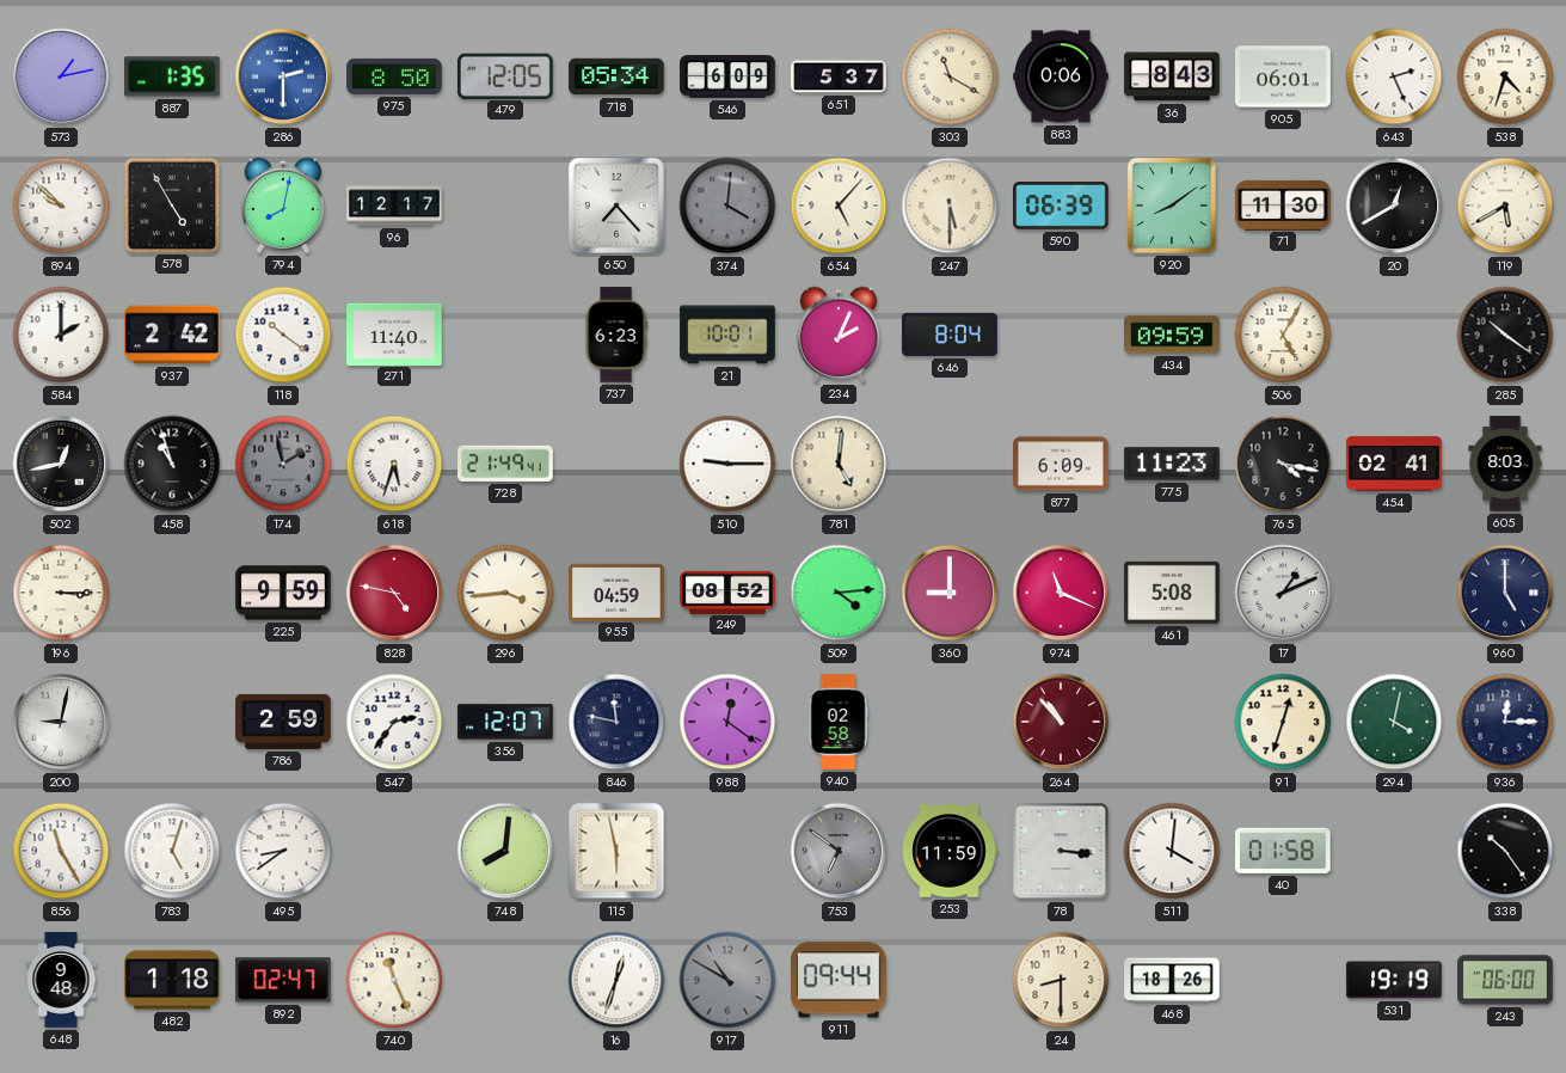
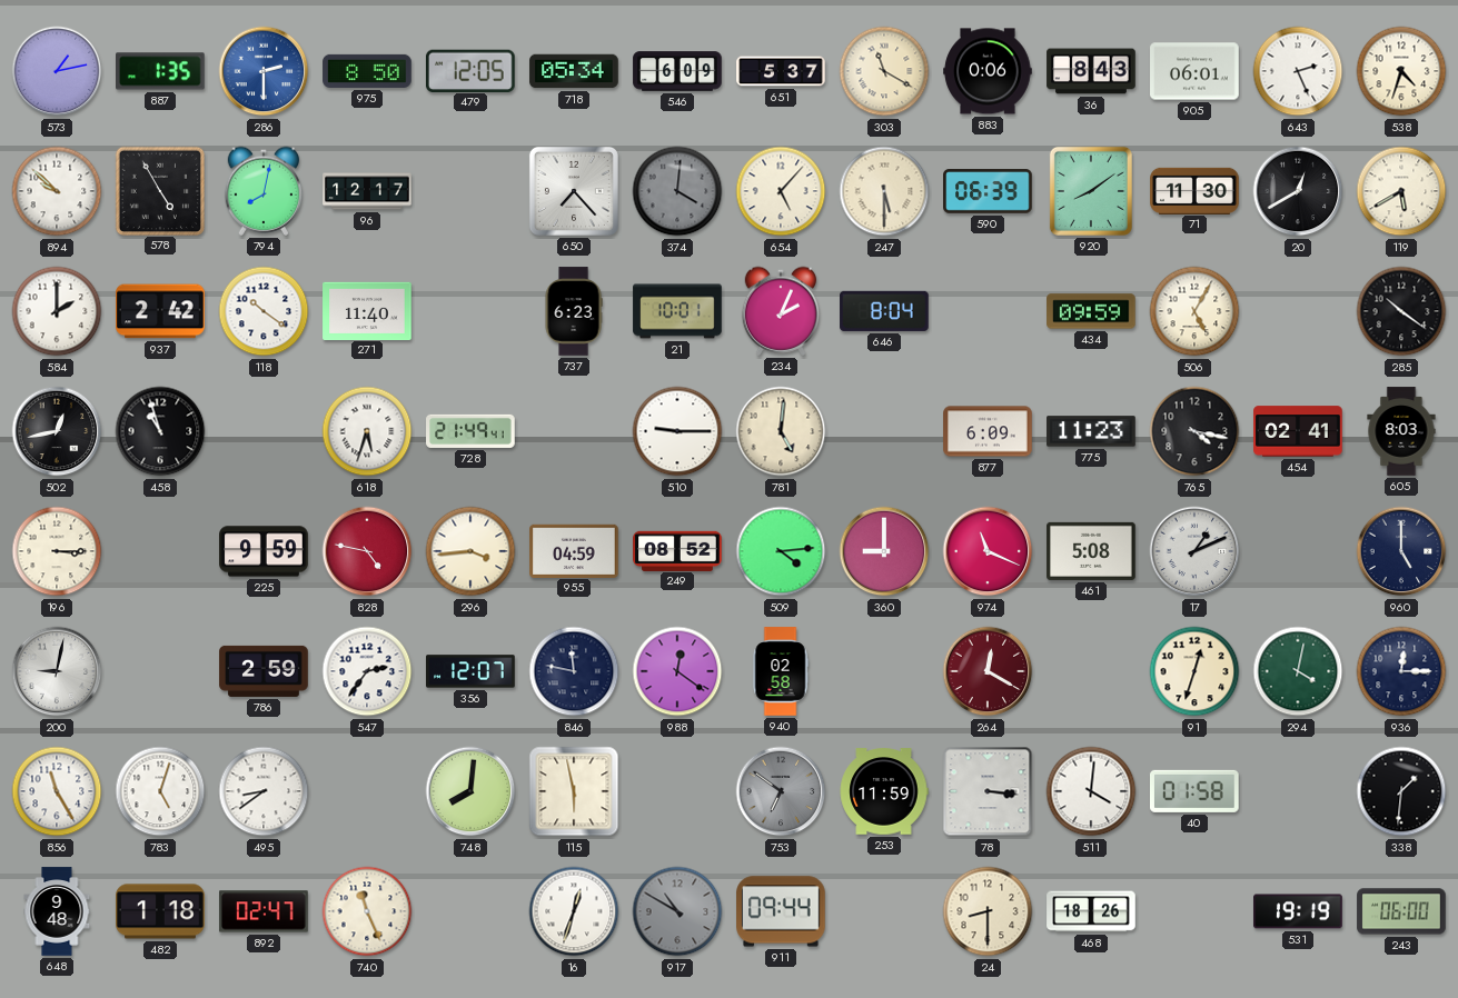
174: 1:58 -> none
264: 10:53 -> 12:20
338: 10:24 -> 1:31
